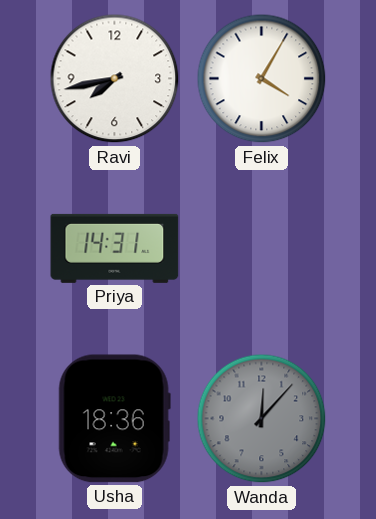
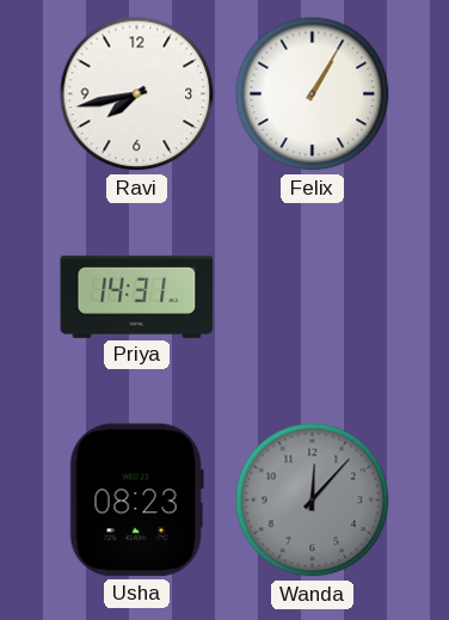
Felix: 4:05 -> 1:05
Usha: 18:36 -> 08:23
